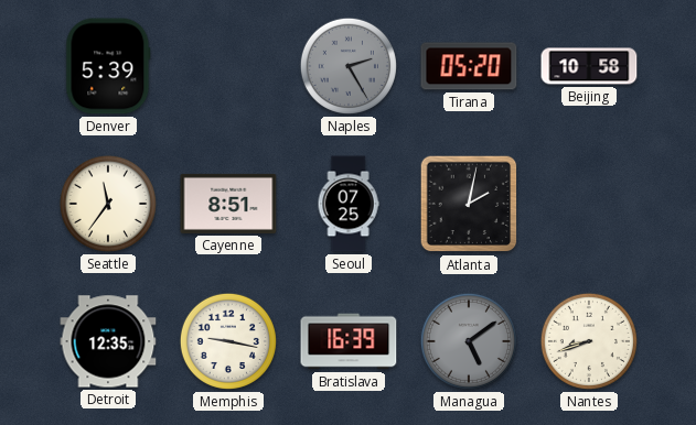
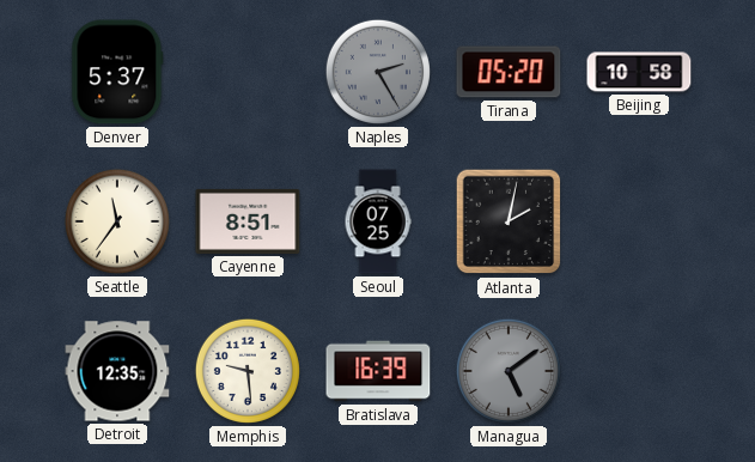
Denver: 5:39 -> 5:37
Memphis: 9:17 -> 9:29
Nantes: 8:42 -> none
